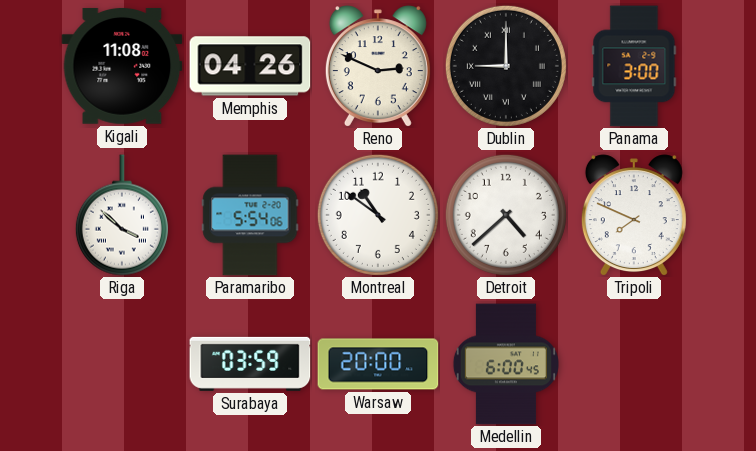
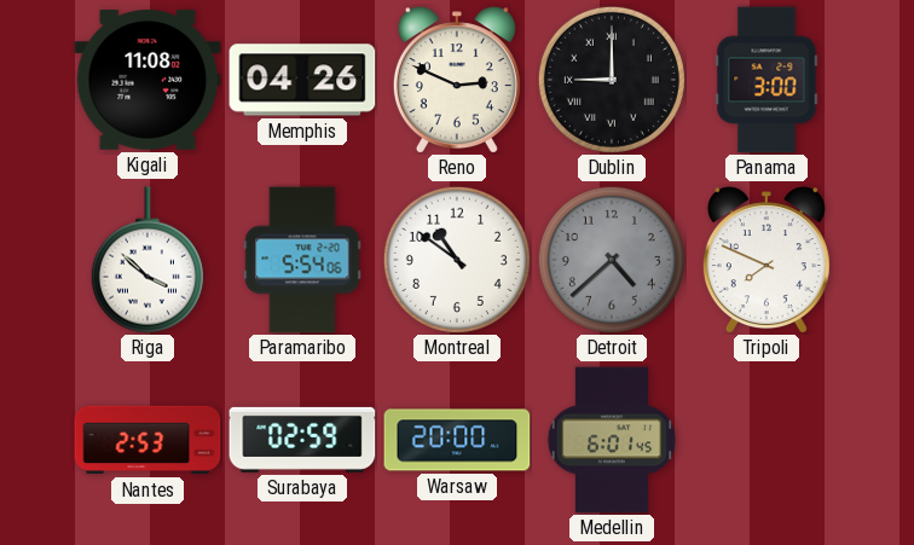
Detroit dial: white -> grey
Nantes: none -> 2:53
Surabaya: 03:59 -> 02:59
Medellin: 6:00 -> 6:01
